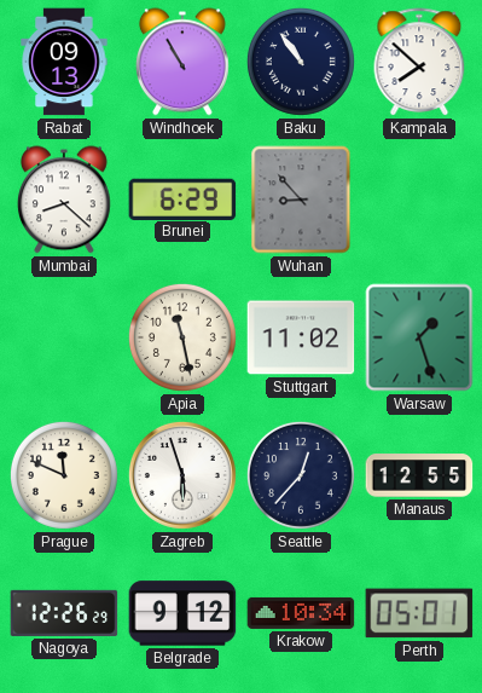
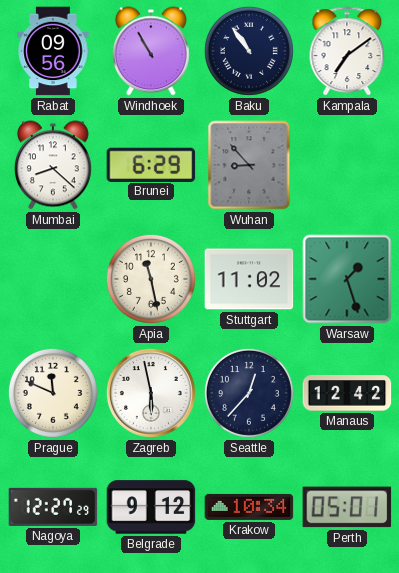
Rabat: 09:13 -> 09:56
Kampala: 7:52 -> 7:09
Zagreb: 5:57 -> 5:58
Manaus: 12:55 -> 12:42
Nagoya: 12:26 -> 12:27
